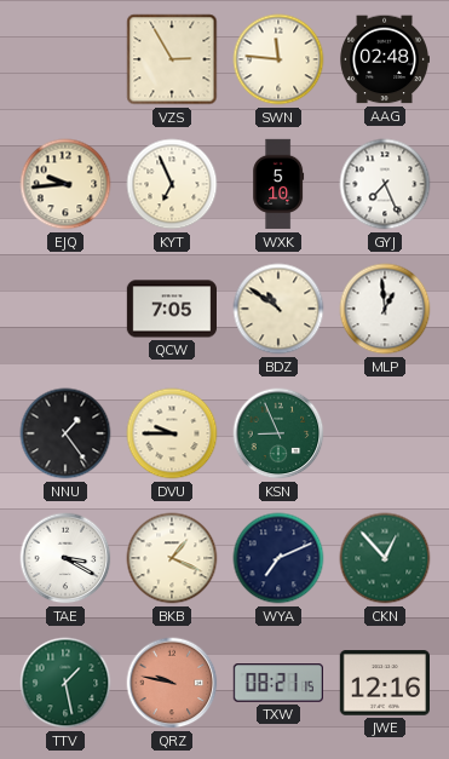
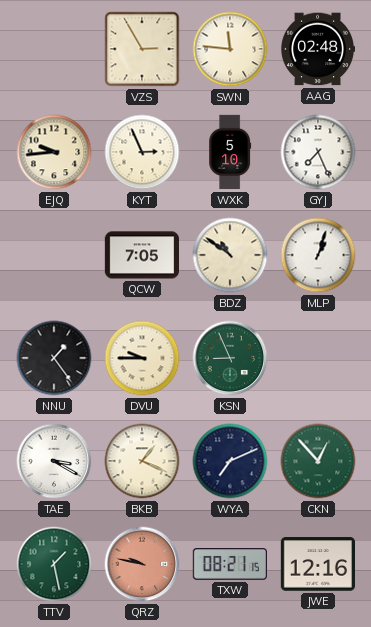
KYT: 6:56 -> 2:56
MLP: 12:59 -> 1:03
